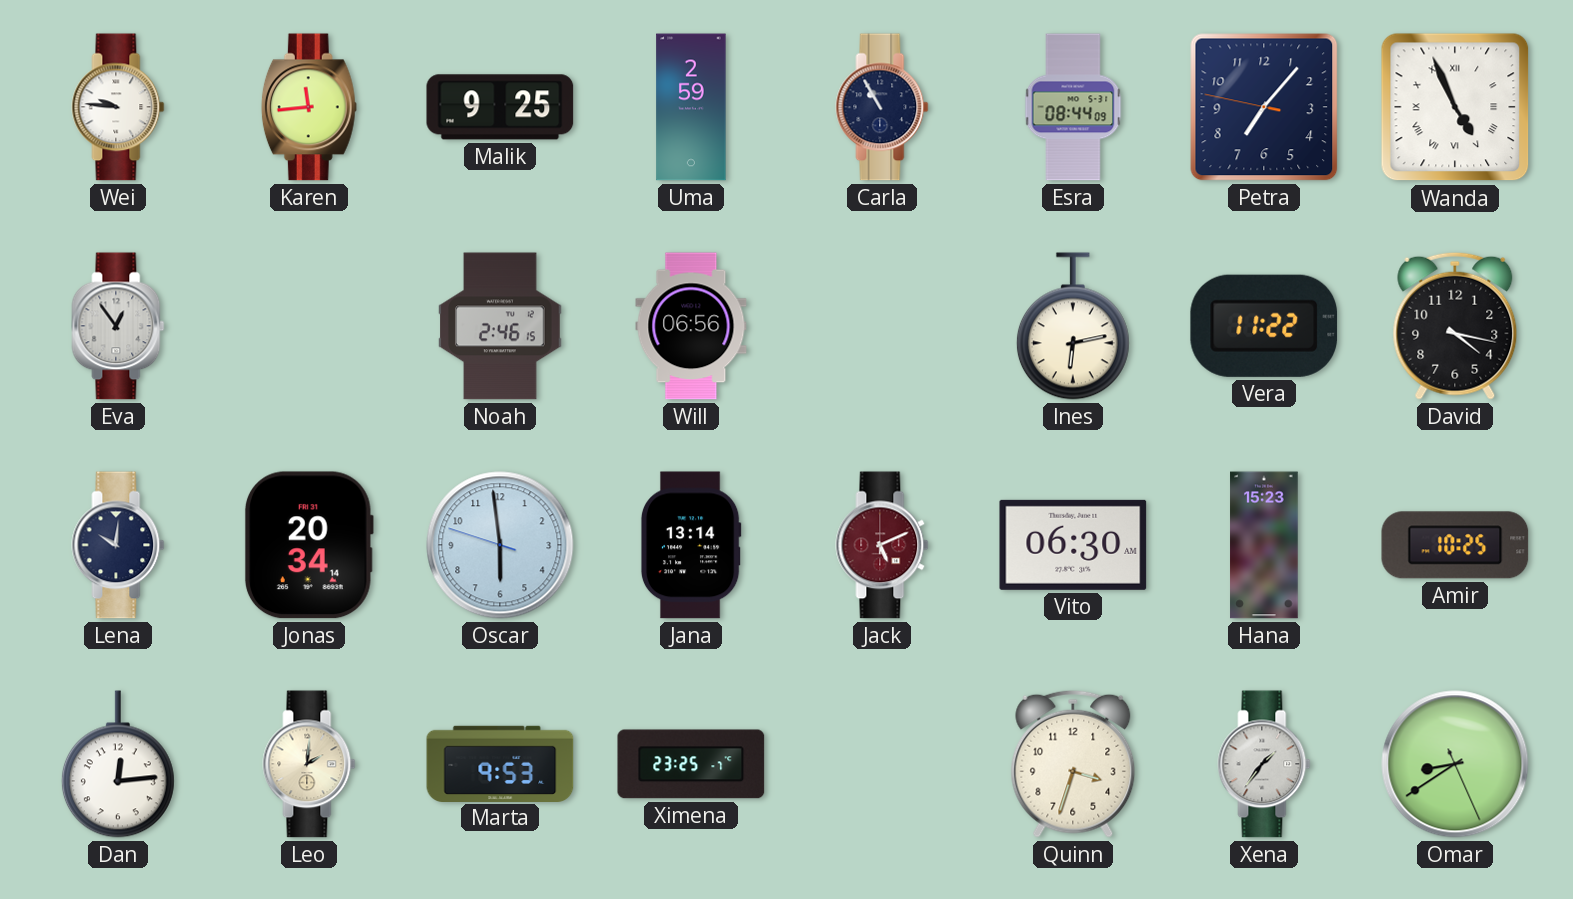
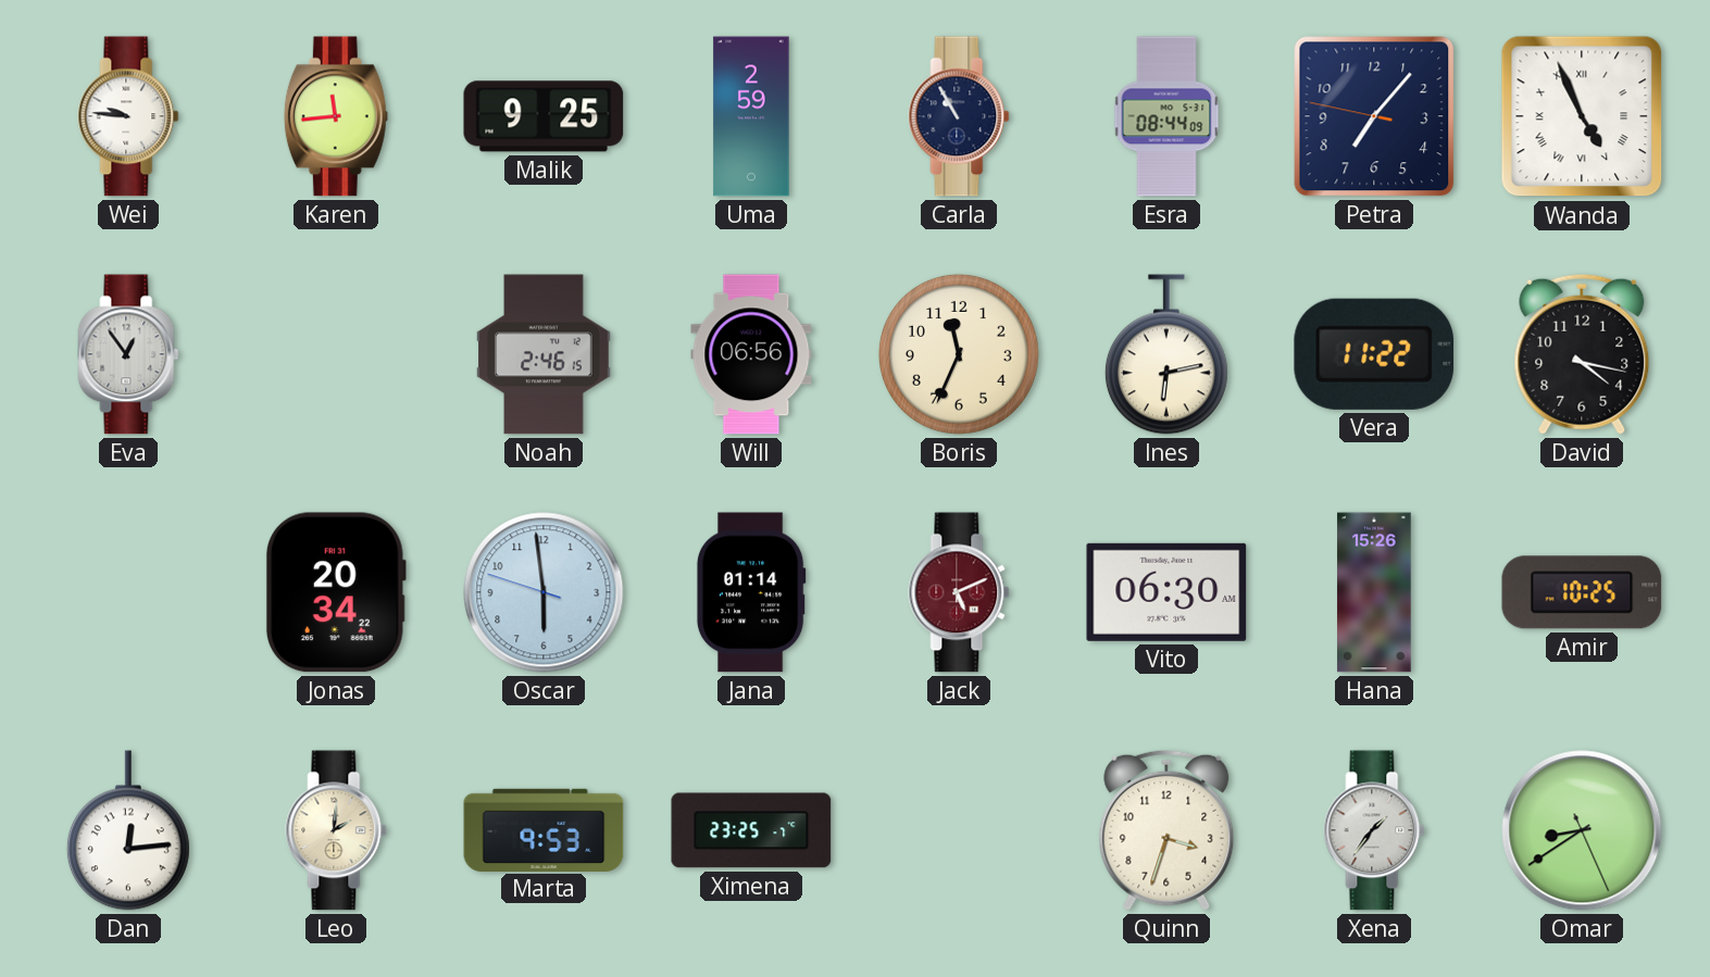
Boris: none -> 11:34
Lena: 10:01 -> none
Jonas: 20:34:14 -> 20:34:22
Jana: 13:14 -> 01:14
Hana: 15:23 -> 15:26
